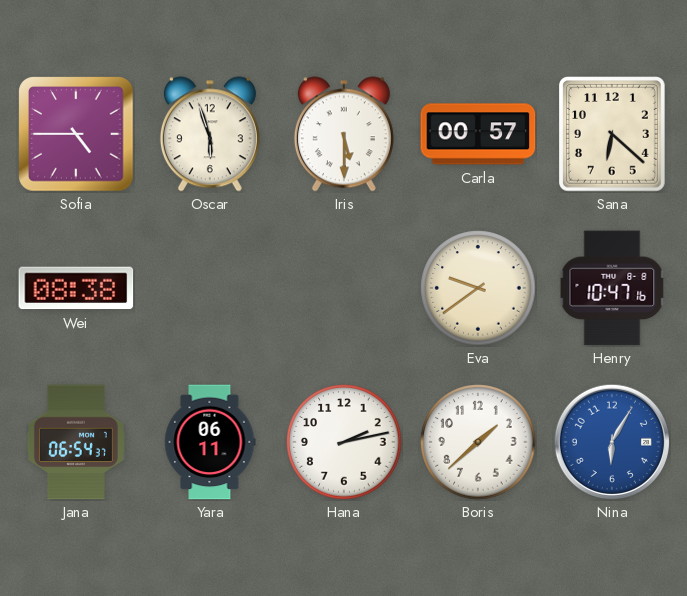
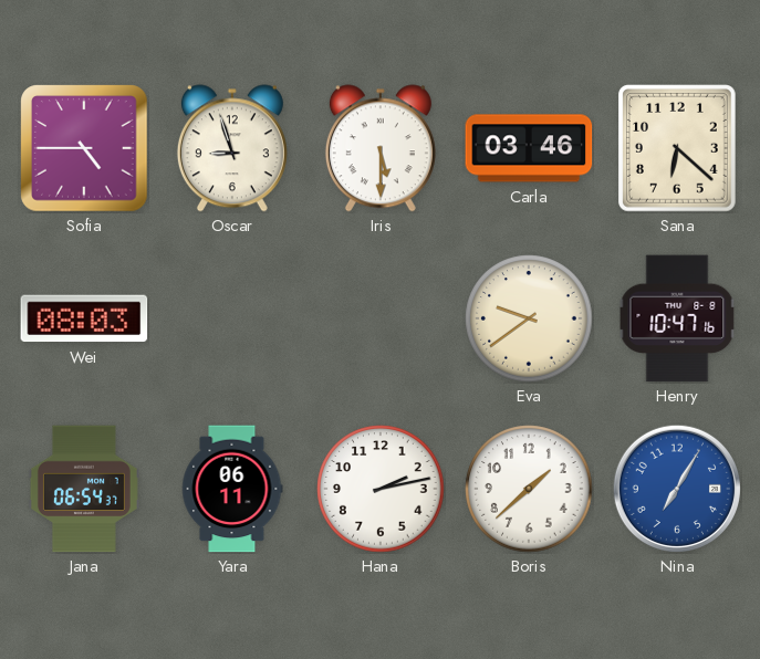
Oscar: 5:57 -> 8:57
Carla: 00:57 -> 03:46
Wei: 08:38 -> 08:03
Nina: 6:05 -> 7:05
